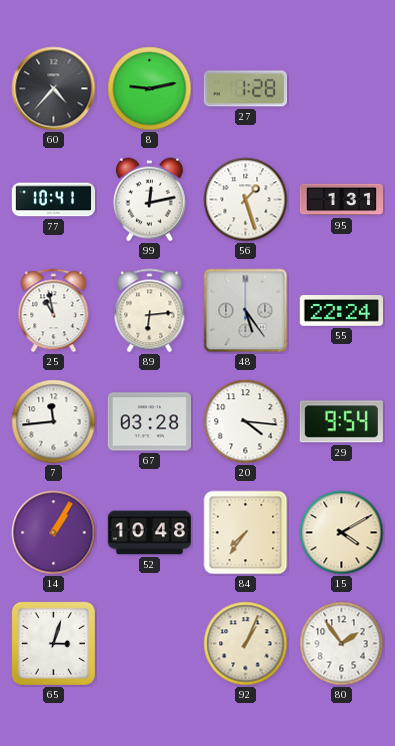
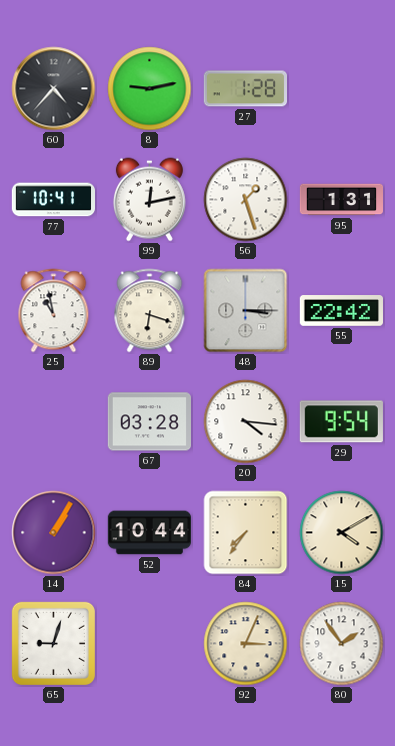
89: 6:14 -> 6:18
48: 5:24 -> 3:15
55: 22:24 -> 22:42
7: 11:44 -> none
52: 10:48 -> 10:44
65: 3:03 -> 9:03
92: 1:04 -> 3:04
